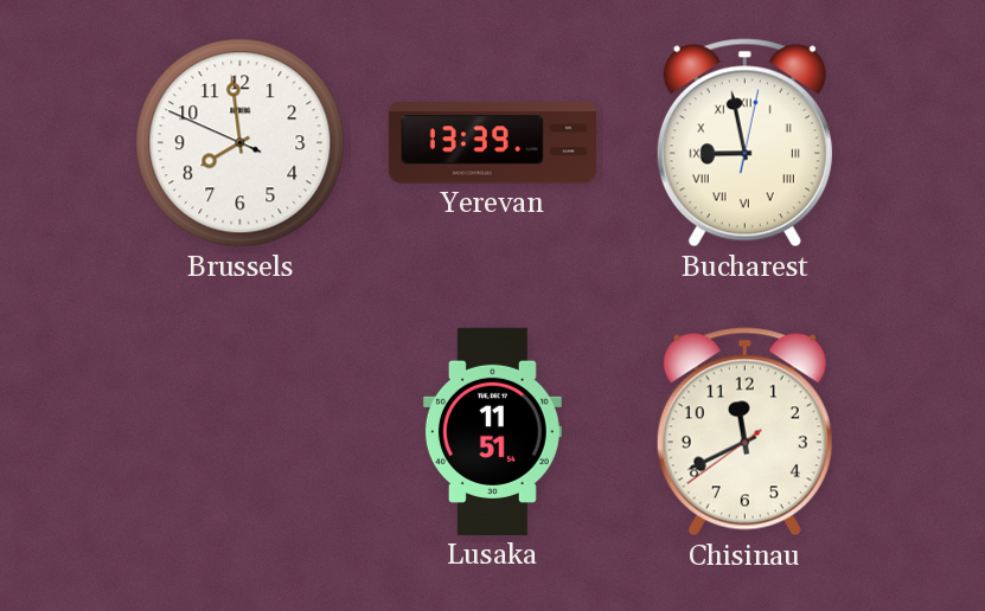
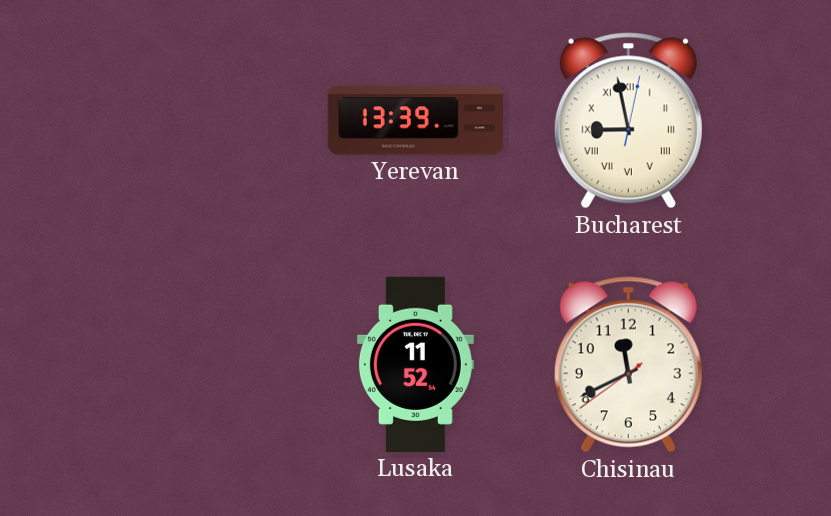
Brussels: 7:58 -> none
Lusaka: 11:51 -> 11:52
